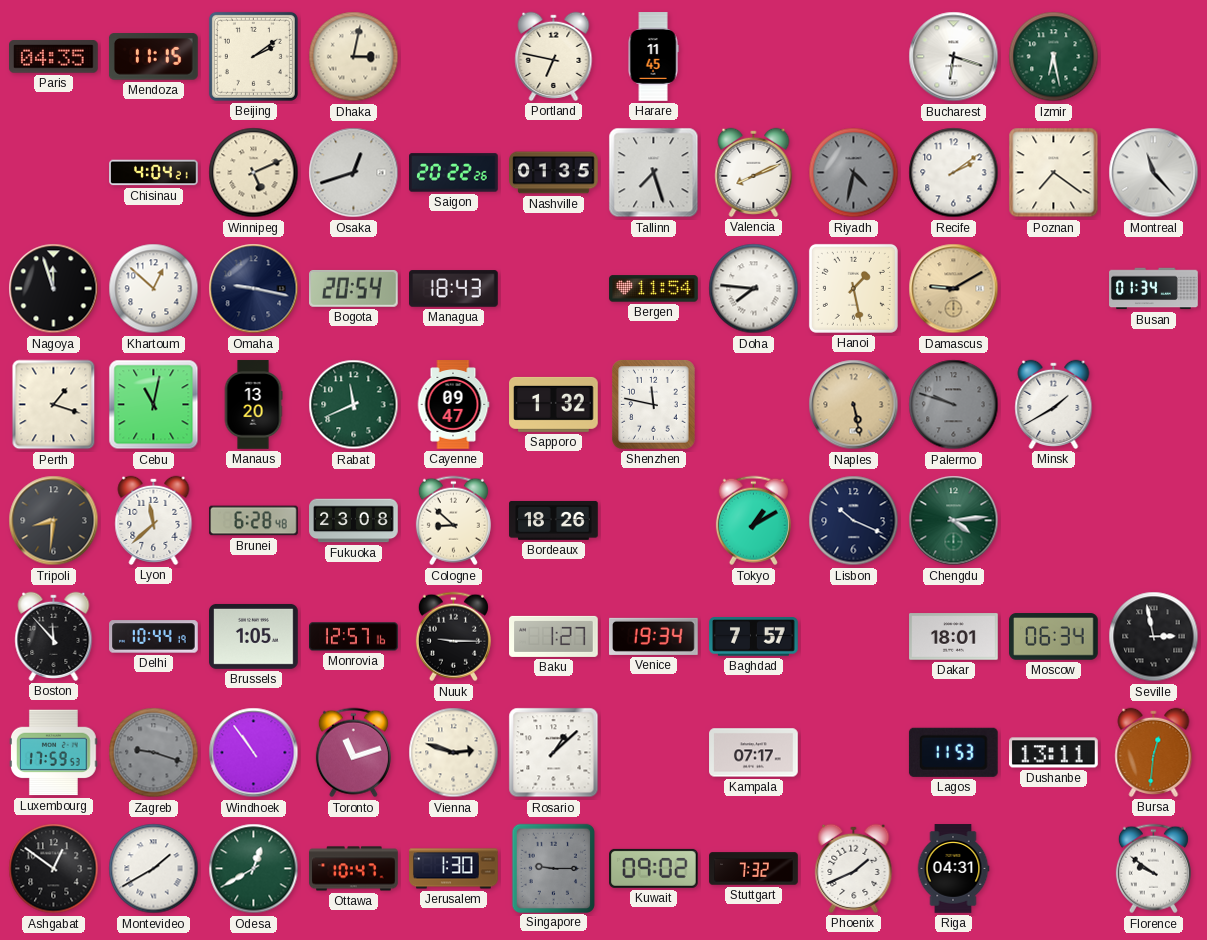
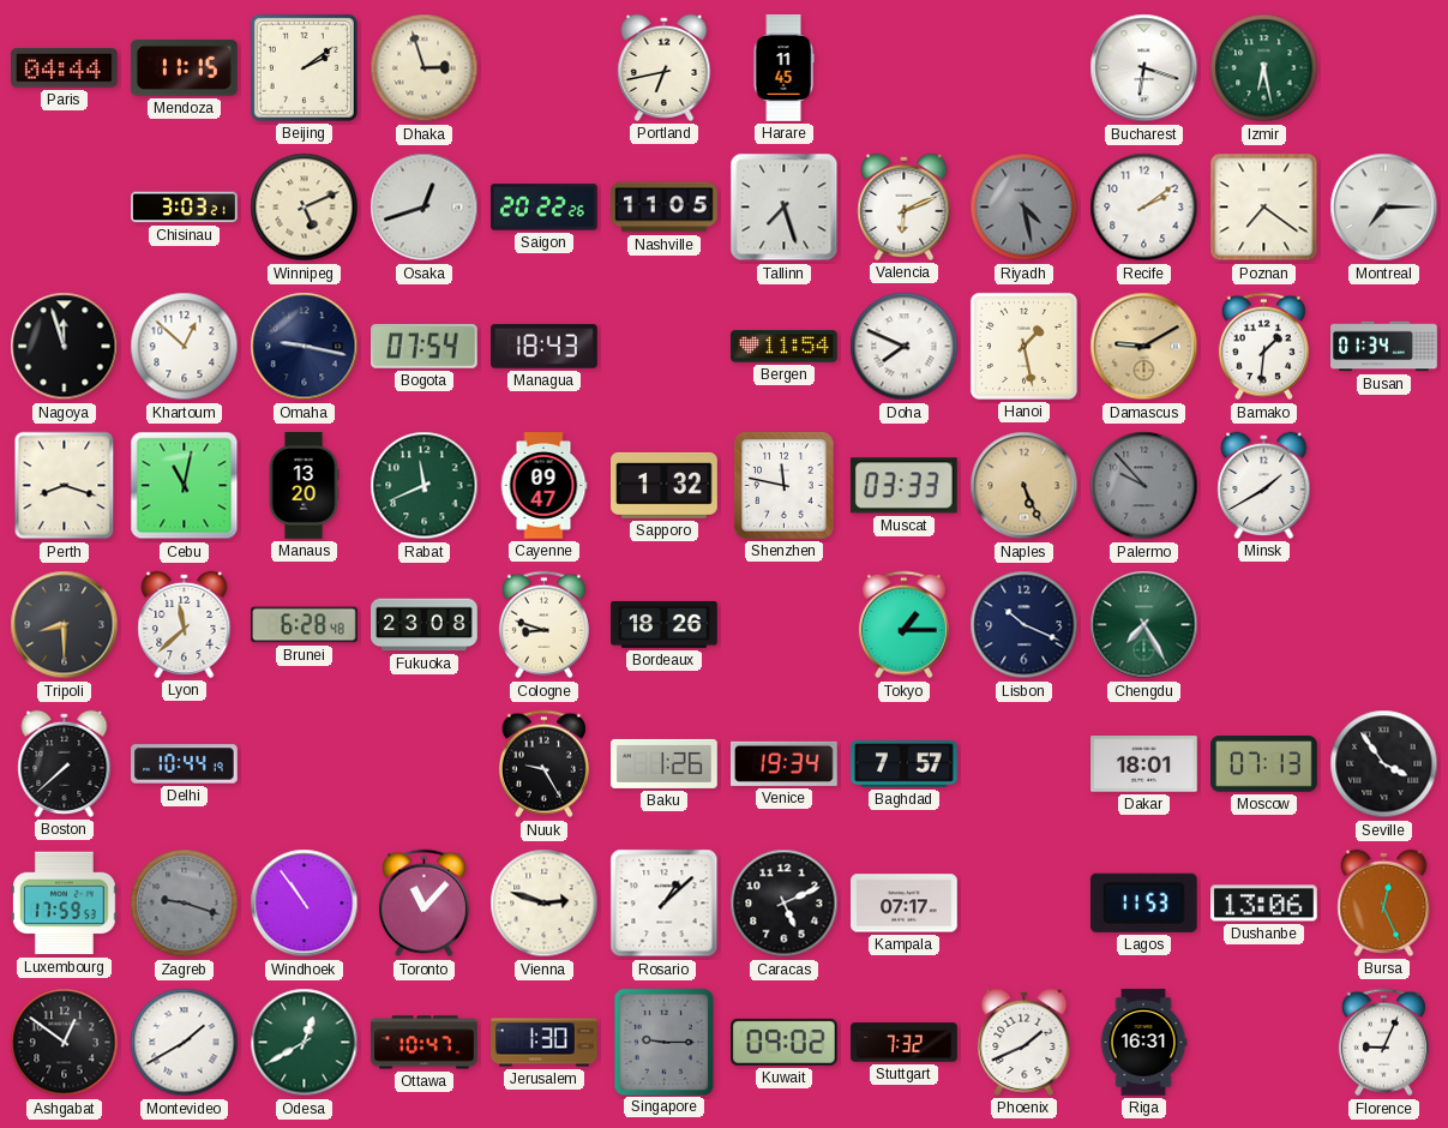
Paris: 04:35 -> 04:44
Dhaka: 3:02 -> 2:57
Portland: 6:47 -> 6:43
Chisinau: 4:04 -> 3:03
Nashville: 01:35 -> 11:05
Valencia: 8:11 -> 6:11
Riyadh: 4:32 -> 4:28
Montreal: 11:23 -> 7:15
Bogota: 20:54 -> 07:54
Doha: 7:46 -> 7:49
Bamako: none -> 1:31
Perth: 1:18 -> 8:18
Muscat: none -> 03:33
Naples: 5:28 -> 5:26
Palermo: 9:48 -> 9:53
Tripoli: 8:31 -> 8:30
Cologne: 8:52 -> 8:48
Tokyo: 1:10 -> 1:15
Chengdu: 4:14 -> 7:25
Boston: 11:53 -> 7:38
Brussels: 1:05 -> none
Monrovia: 12:57 -> none
Nuuk: 9:15 -> 9:25
Baku: 1:27 -> 1:26
Moscow: 06:34 -> 07:13
Seville: 2:58 -> 3:54
Toronto: 11:12 -> 11:07
Caracas: none -> 5:11
Dushanbe: 13:11 -> 13:06
Bursa: 12:31 -> 12:26
Riga: 04:31 -> 16:31
Florence: 9:51 -> 9:04
